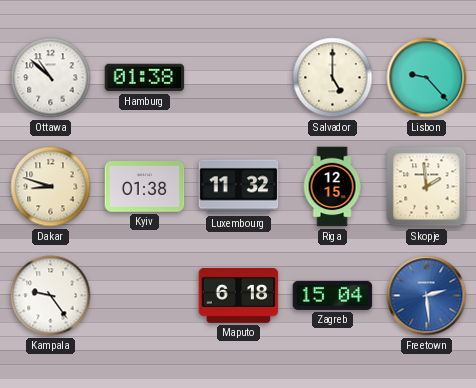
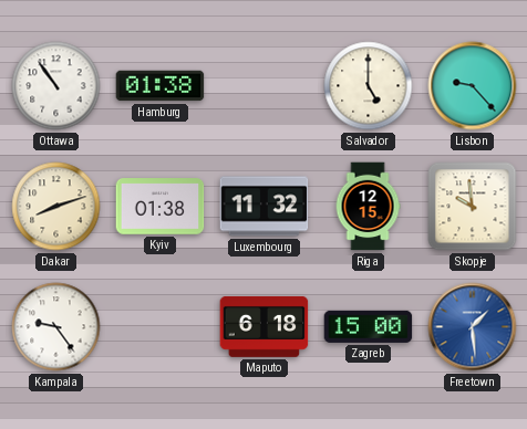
Ottawa: 10:52 -> 10:54
Dakar: 8:48 -> 8:12
Skopje: 1:59 -> 9:59
Zagreb: 15:04 -> 15:00
Freetown: 2:29 -> 1:29
